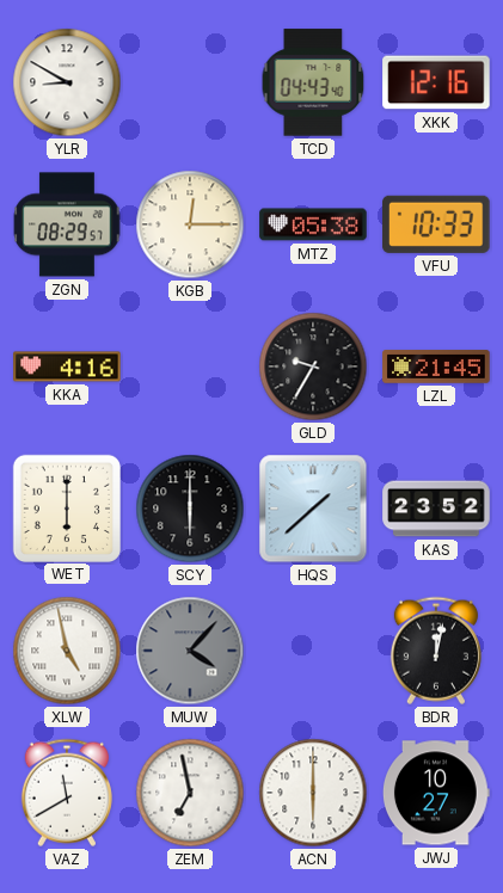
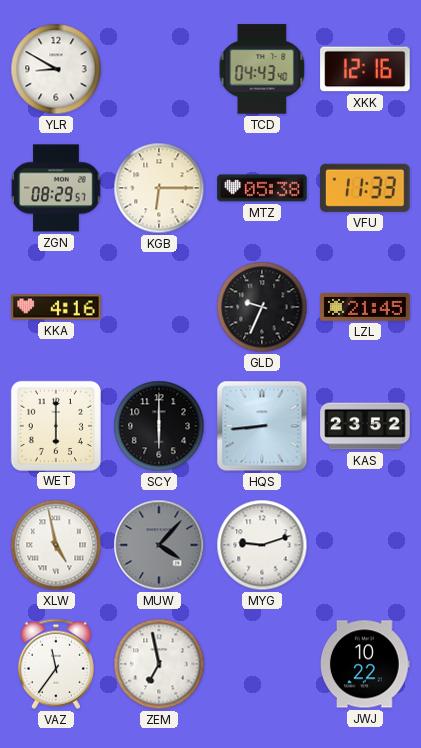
KGB: 12:15 -> 6:15
VFU: 10:33 -> 11:33
GLD: 9:35 -> 9:34
HQS: 1:38 -> 8:44
MYG: none -> 9:12
BDR: 12:02 -> none
VAZ: 11:40 -> 11:36
ACN: 6:00 -> none
JWJ: 10:27 -> 10:22
